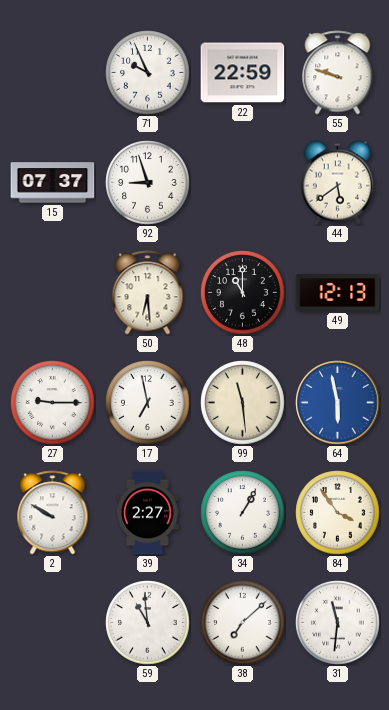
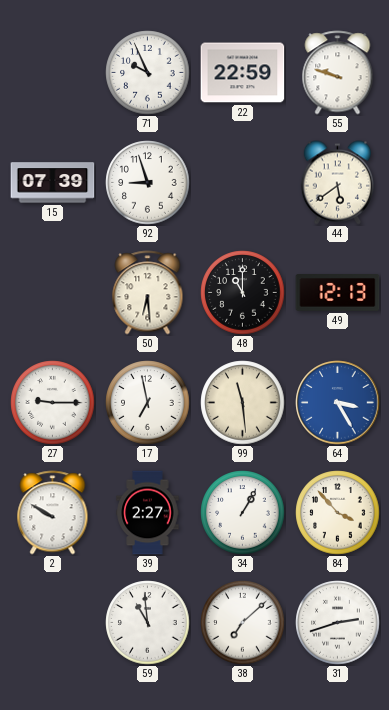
15: 07:37 -> 07:39
64: 5:58 -> 3:25
84: 3:54 -> 3:53
31: 11:31 -> 2:42
